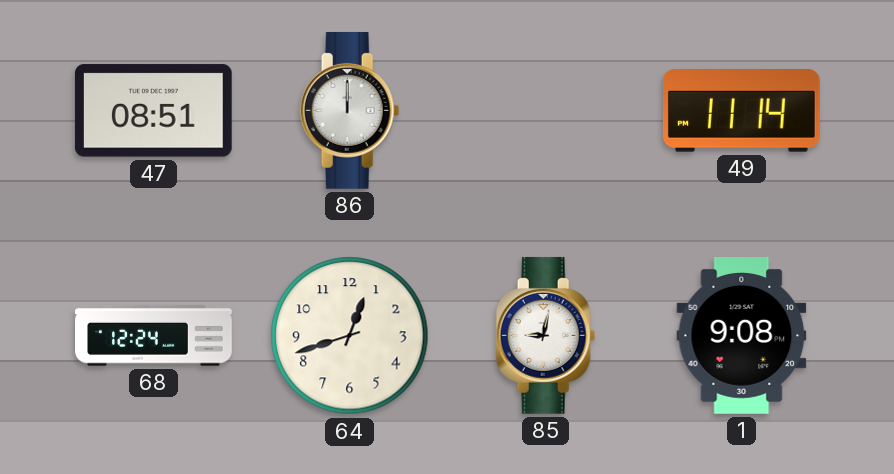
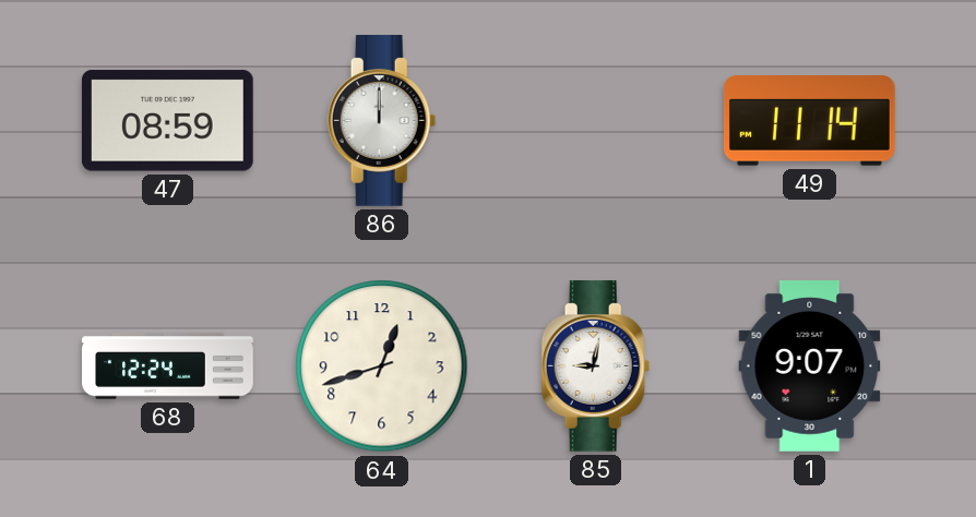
47: 08:51 -> 08:59
1: 9:08 -> 9:07
